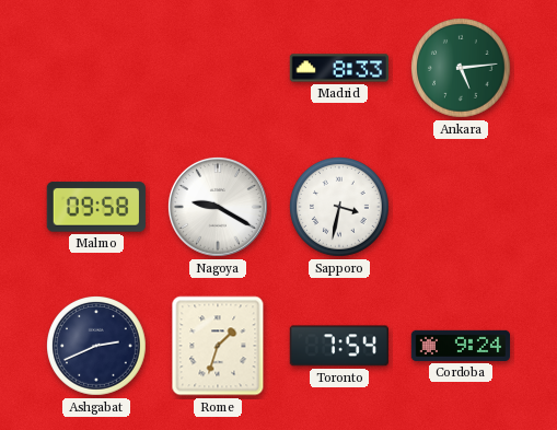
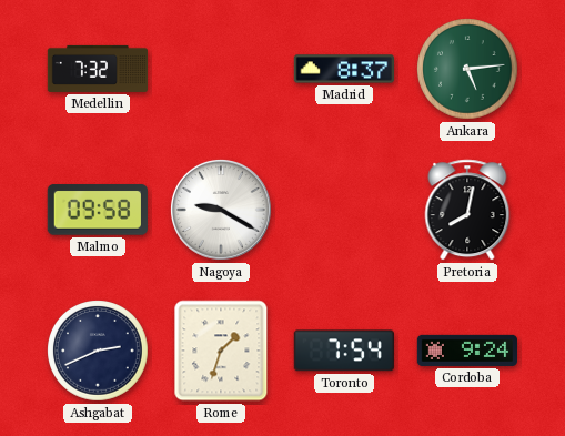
Medellin: none -> 7:32
Madrid: 8:33 -> 8:37
Sapporo: 3:32 -> none
Pretoria: none -> 8:02
